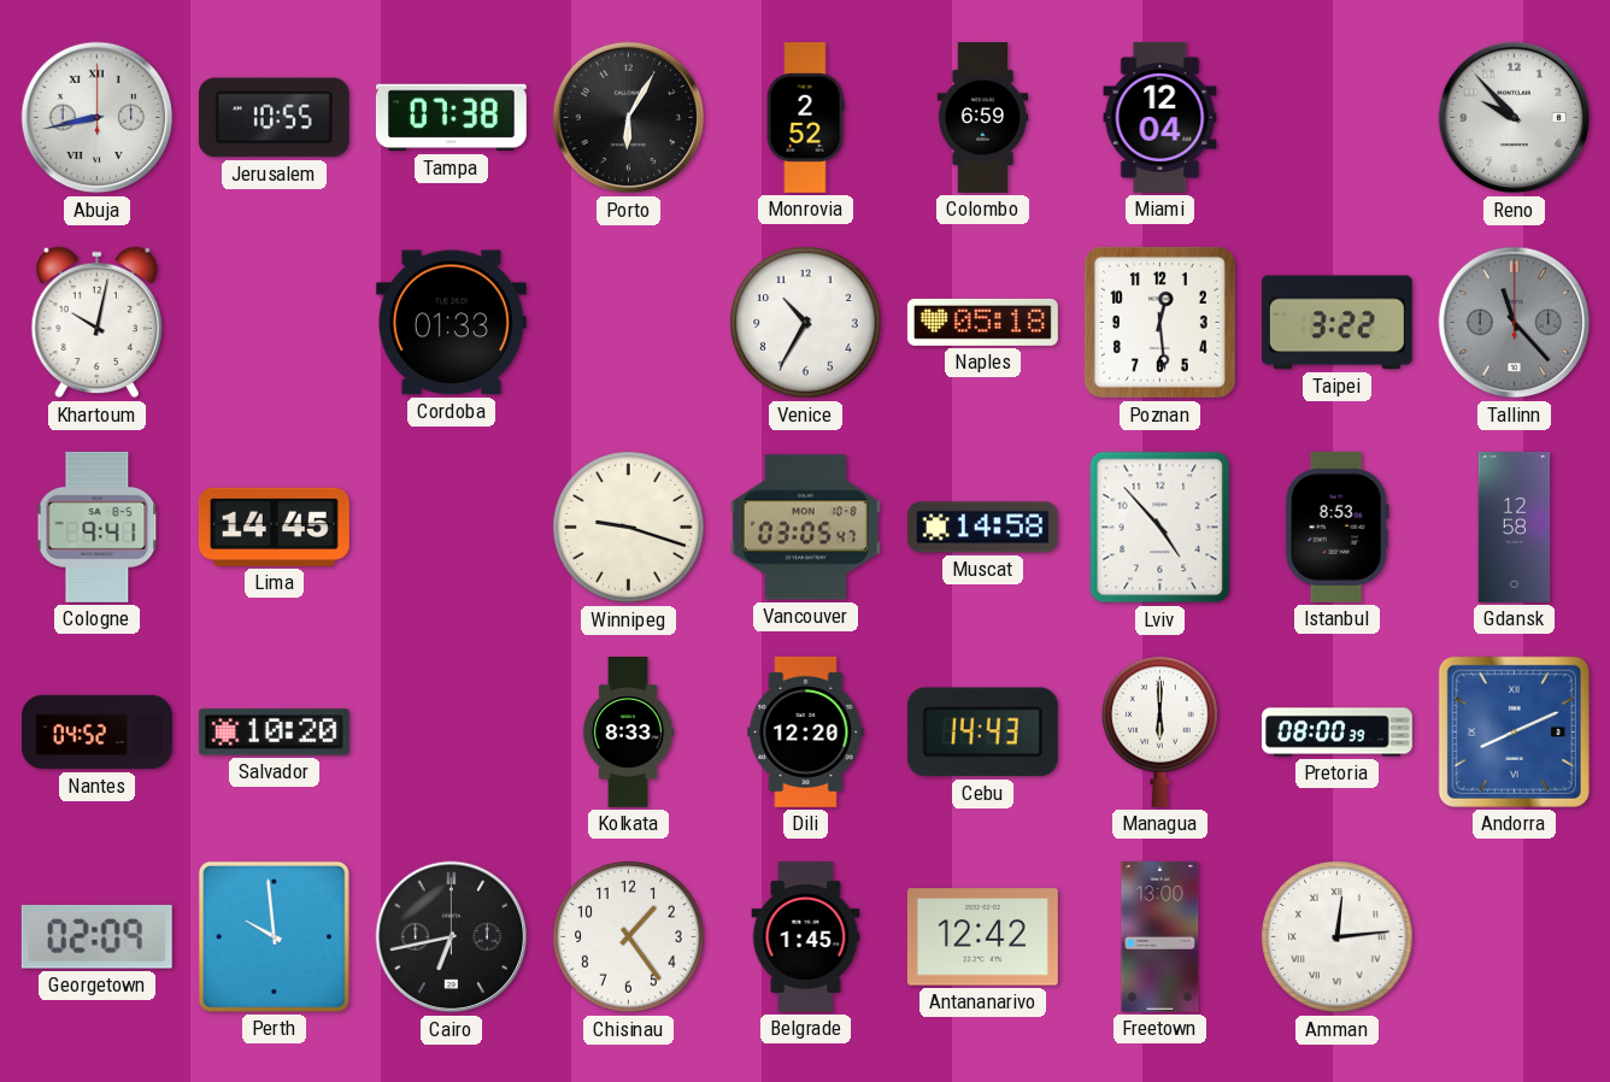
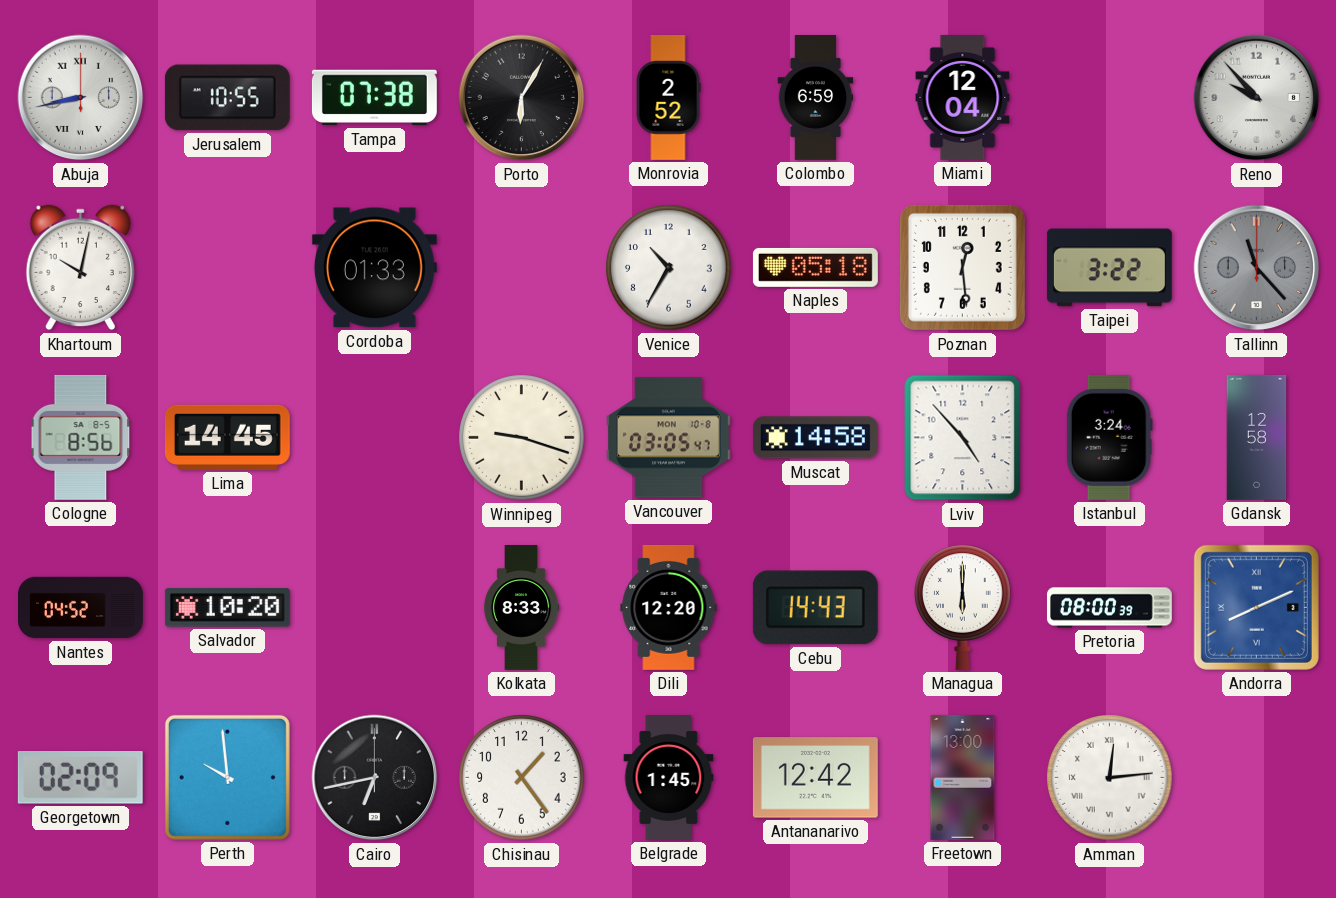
Cologne: 9:41 -> 8:56
Istanbul: 8:53 -> 3:24
